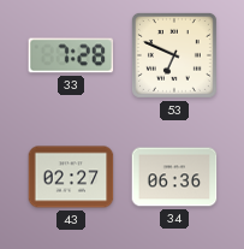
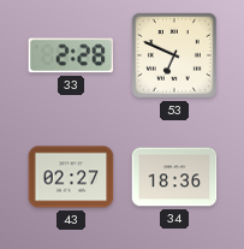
33: 7:28 -> 2:28
34: 06:36 -> 18:36
